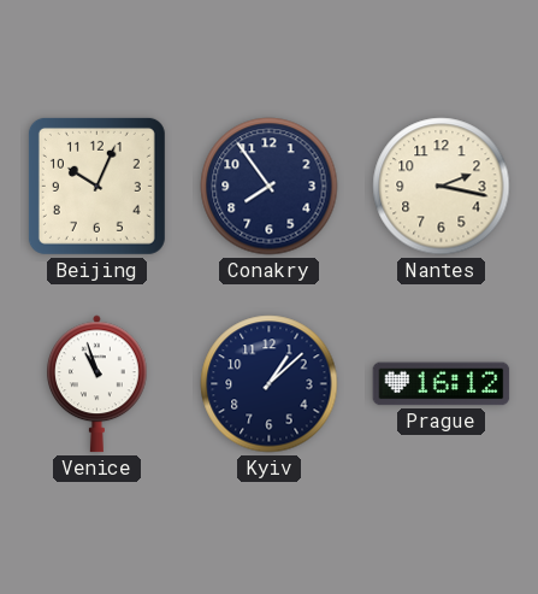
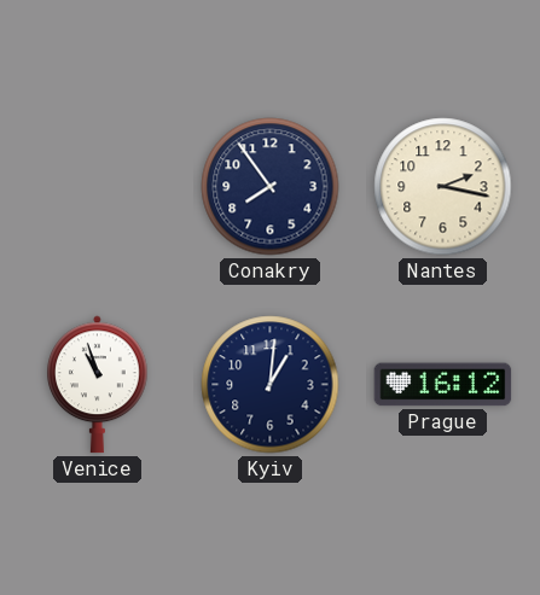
Beijing: 10:04 -> none
Kyiv: 1:08 -> 1:01
